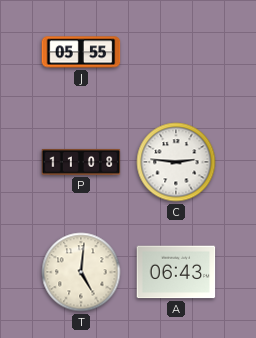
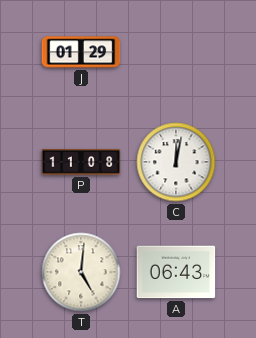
J: 05:55 -> 01:29
C: 2:46 -> 12:02
